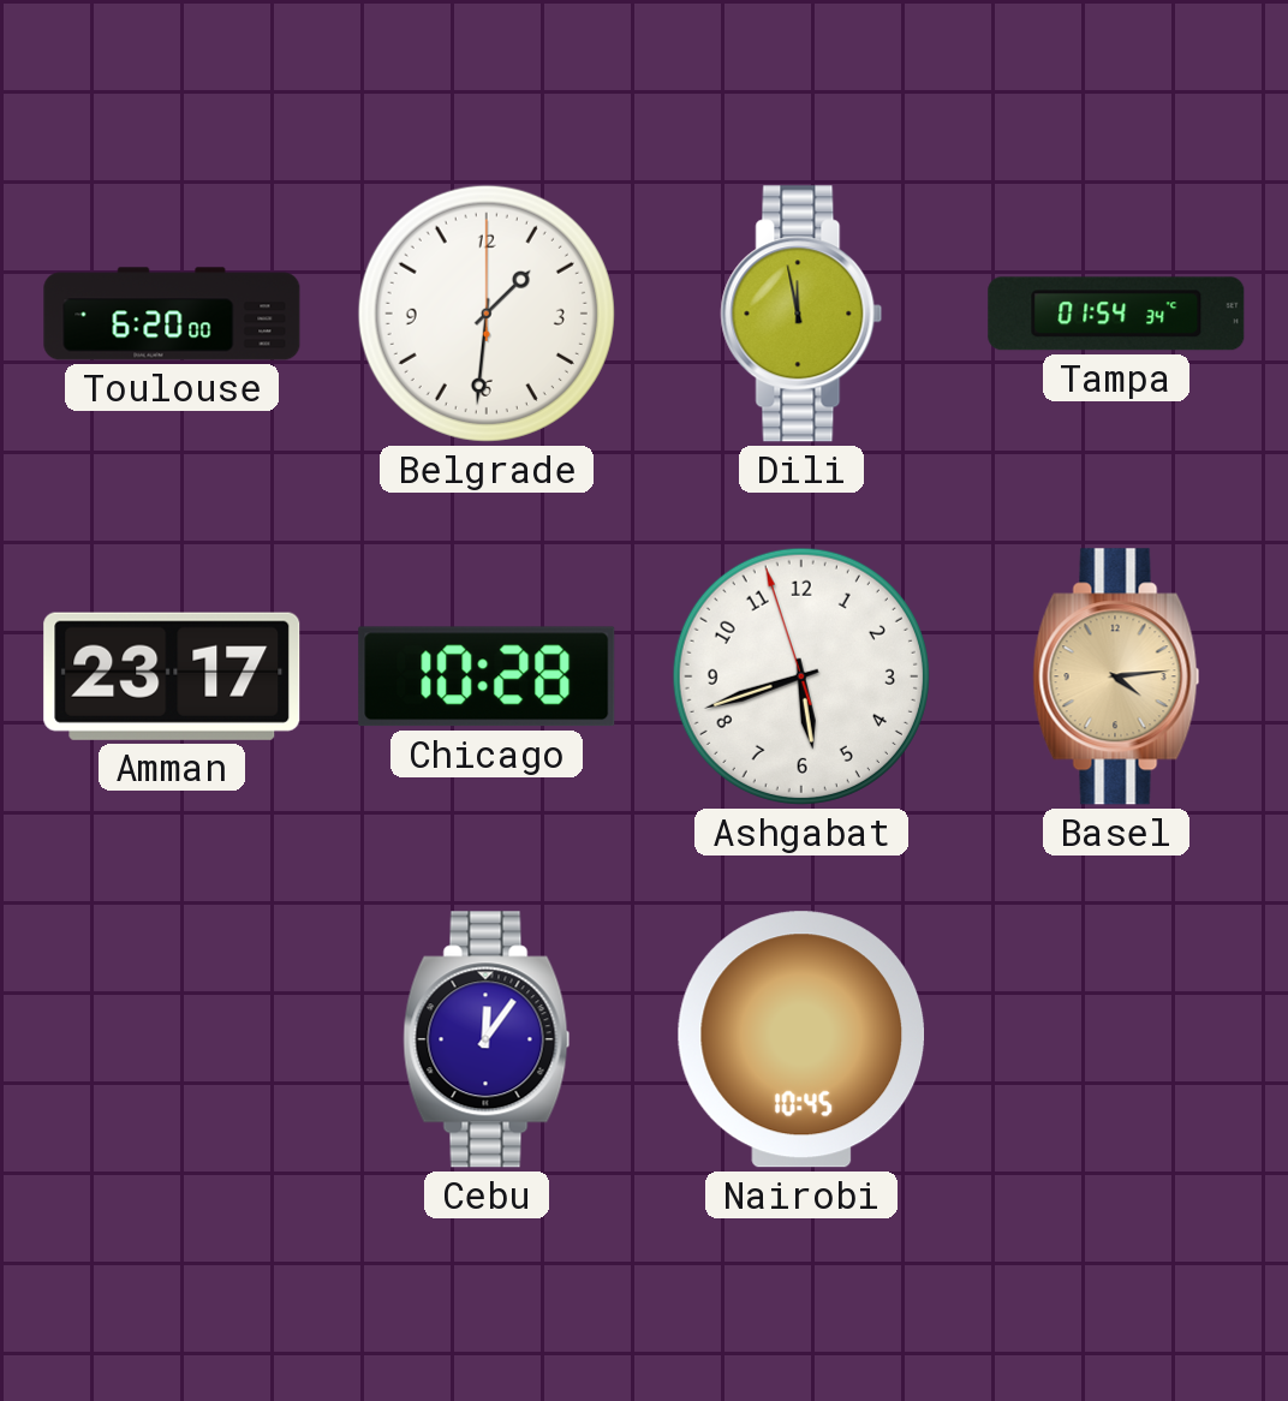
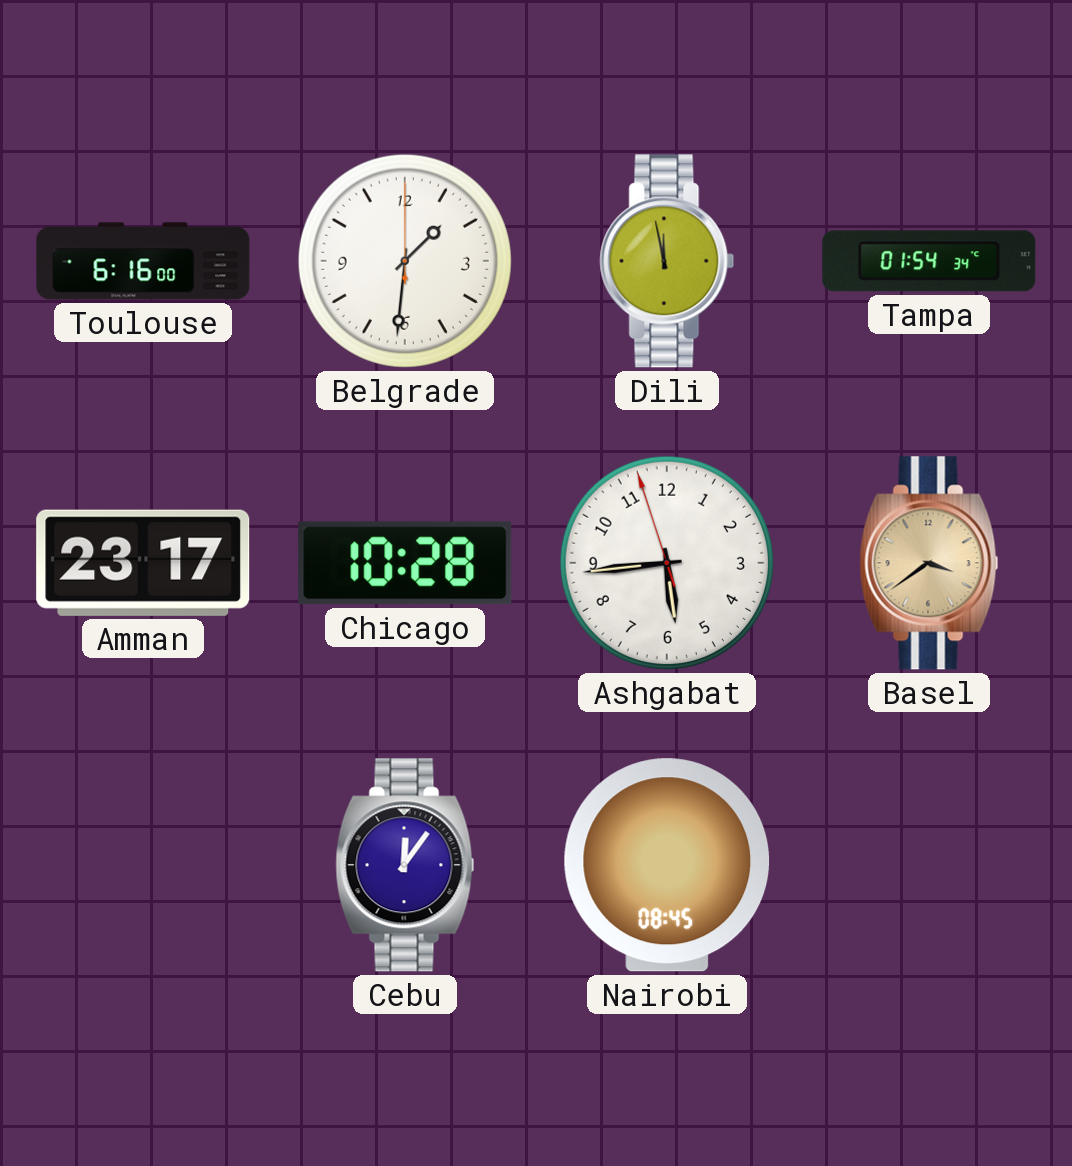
Toulouse: 6:20 -> 6:16
Ashgabat: 5:41 -> 5:43
Basel: 4:14 -> 3:39
Nairobi: 10:45 -> 08:45
